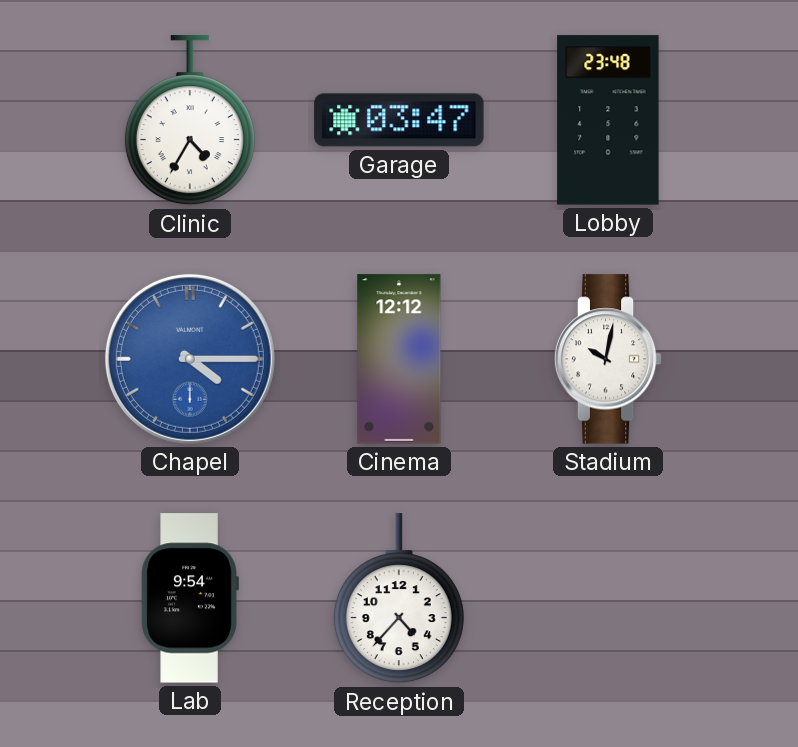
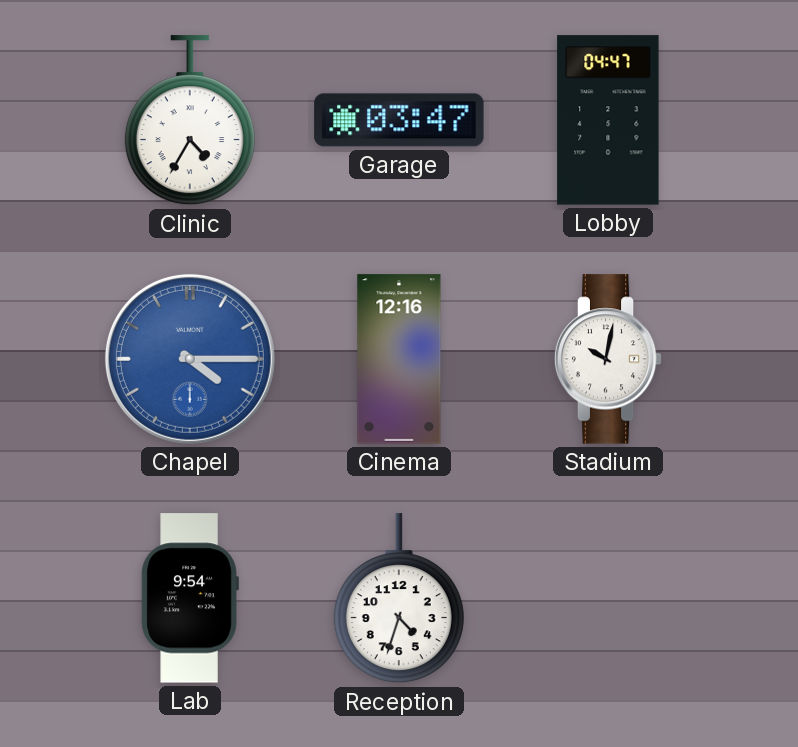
Lobby: 23:48 -> 04:47
Cinema: 12:12 -> 12:16
Reception: 4:37 -> 4:33
